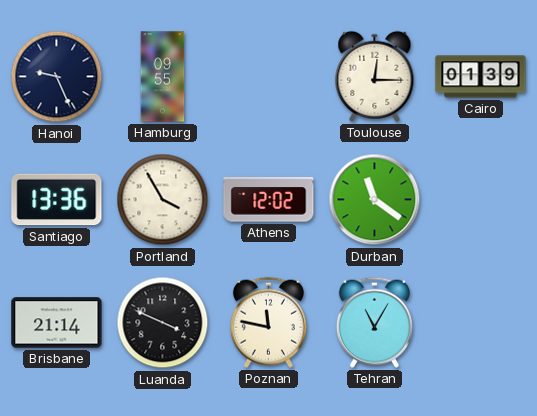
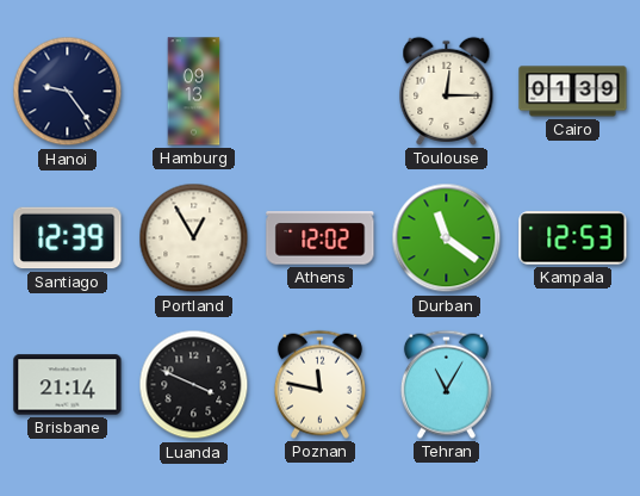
Hanoi: 9:26 -> 9:24
Hamburg: 09:55 -> 09:13
Santiago: 13:36 -> 12:39
Portland: 3:55 -> 12:55
Kampala: none -> 12:53
